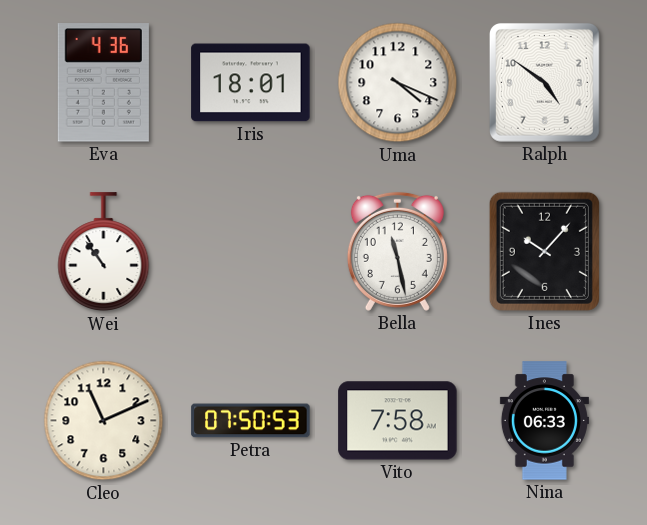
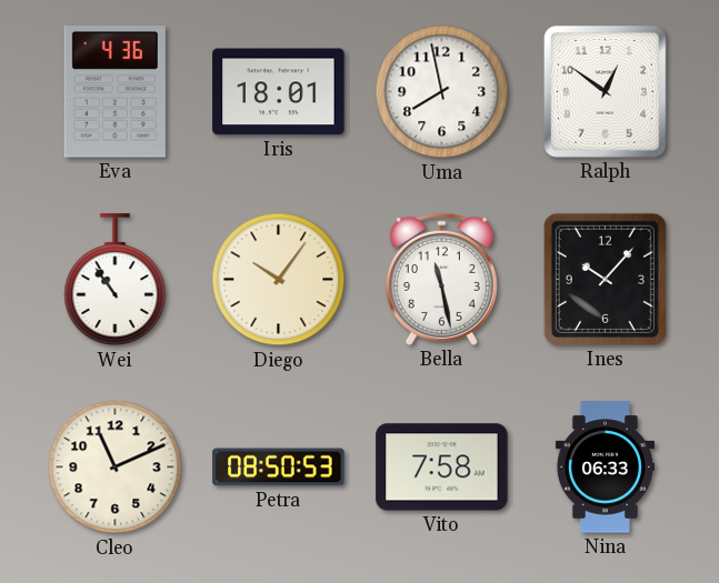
Uma: 4:19 -> 7:58
Ralph: 4:51 -> 12:51
Diego: none -> 10:06
Petra: 07:50 -> 08:50
